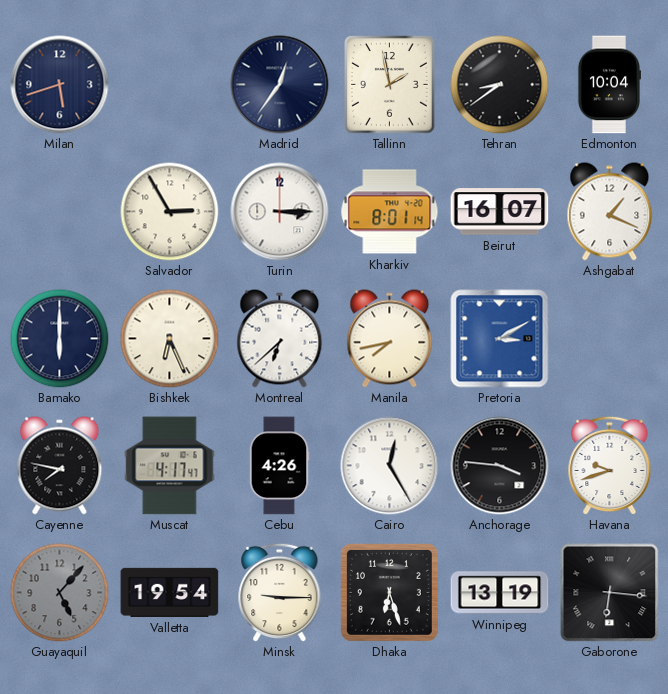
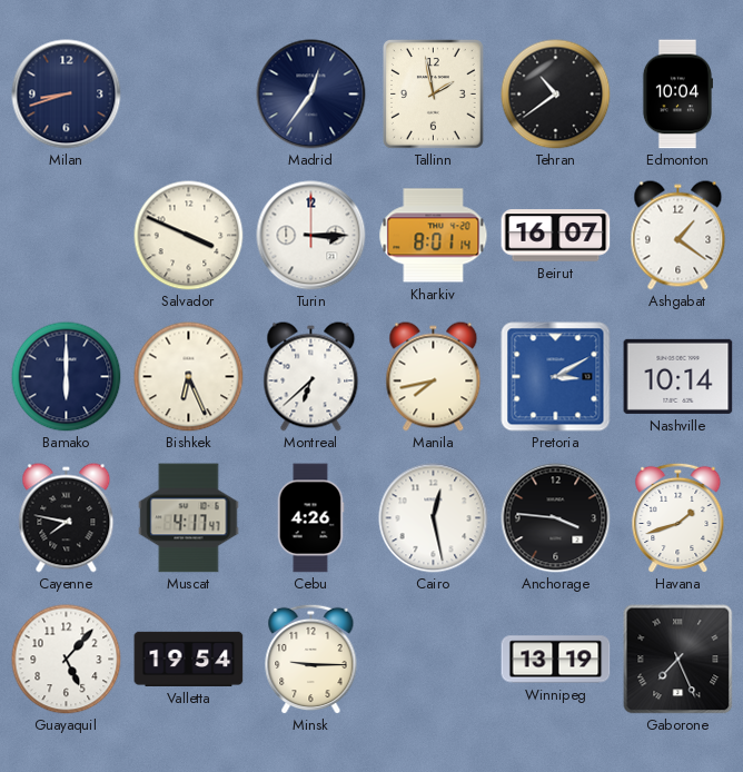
Milan: 5:42 -> 8:42
Tehran: 8:39 -> 10:39
Salvador: 2:55 -> 3:49
Ashgabat: 1:19 -> 1:21
Nashville: none -> 10:14
Cairo: 12:25 -> 12:28
Havana: 9:42 -> 1:42
Guayaquil dial: grey -> white
Dhaka: 6:27 -> none
Gaborone: 6:16 -> 7:26
